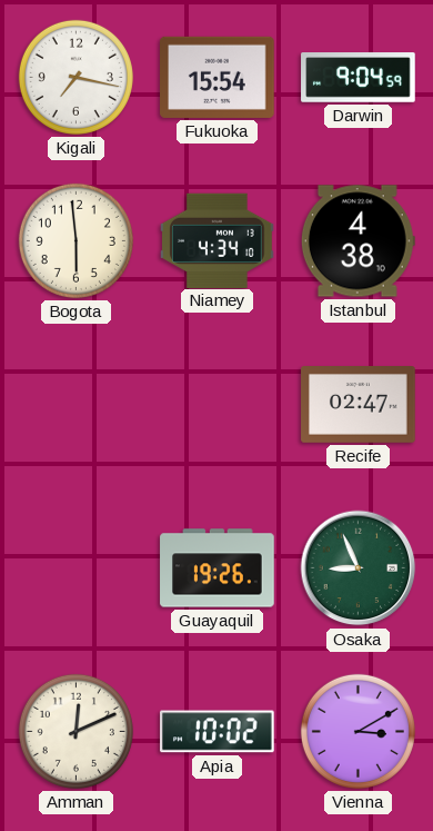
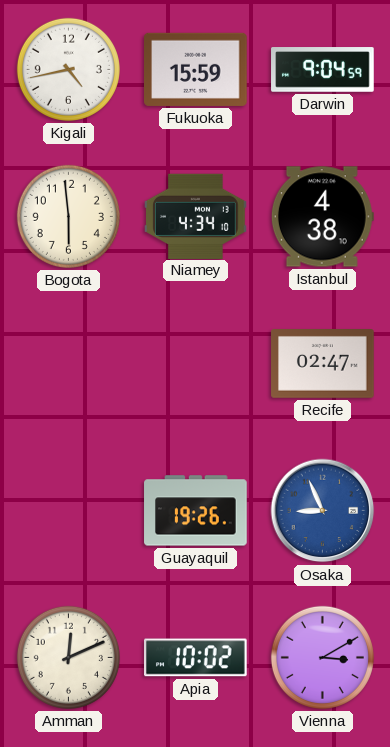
Kigali: 7:17 -> 4:43
Fukuoka: 15:54 -> 15:59
Osaka dial: green -> blue
